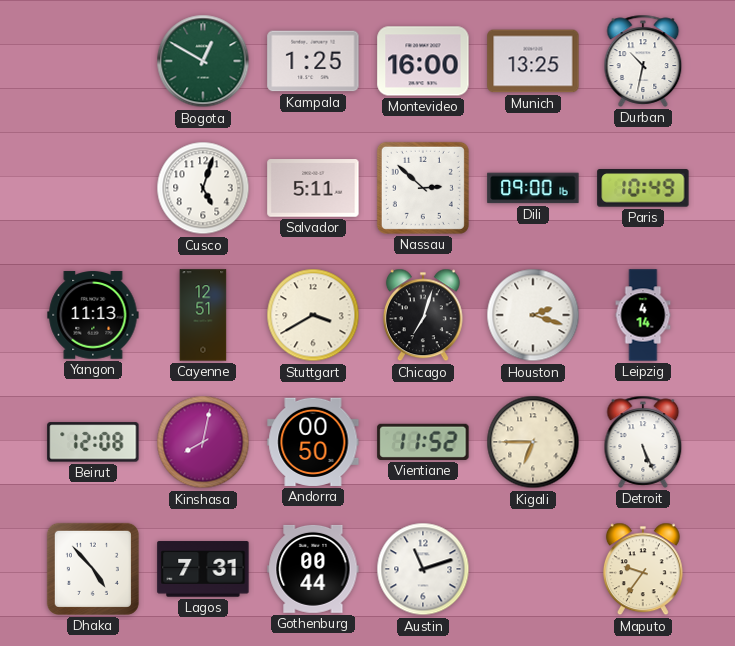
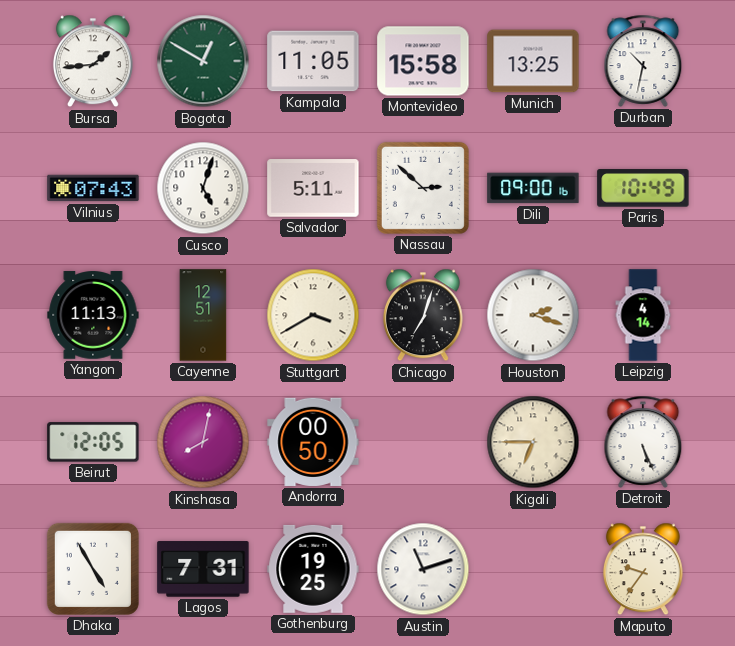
Bursa: none -> 1:44
Kampala: 1:25 -> 11:05
Montevideo: 16:00 -> 15:58
Vilnius: none -> 07:43
Beirut: 12:08 -> 12:05
Vientiane: 11:52 -> none
Dhaka: 4:53 -> 4:55
Gothenburg: 00:44 -> 19:25
